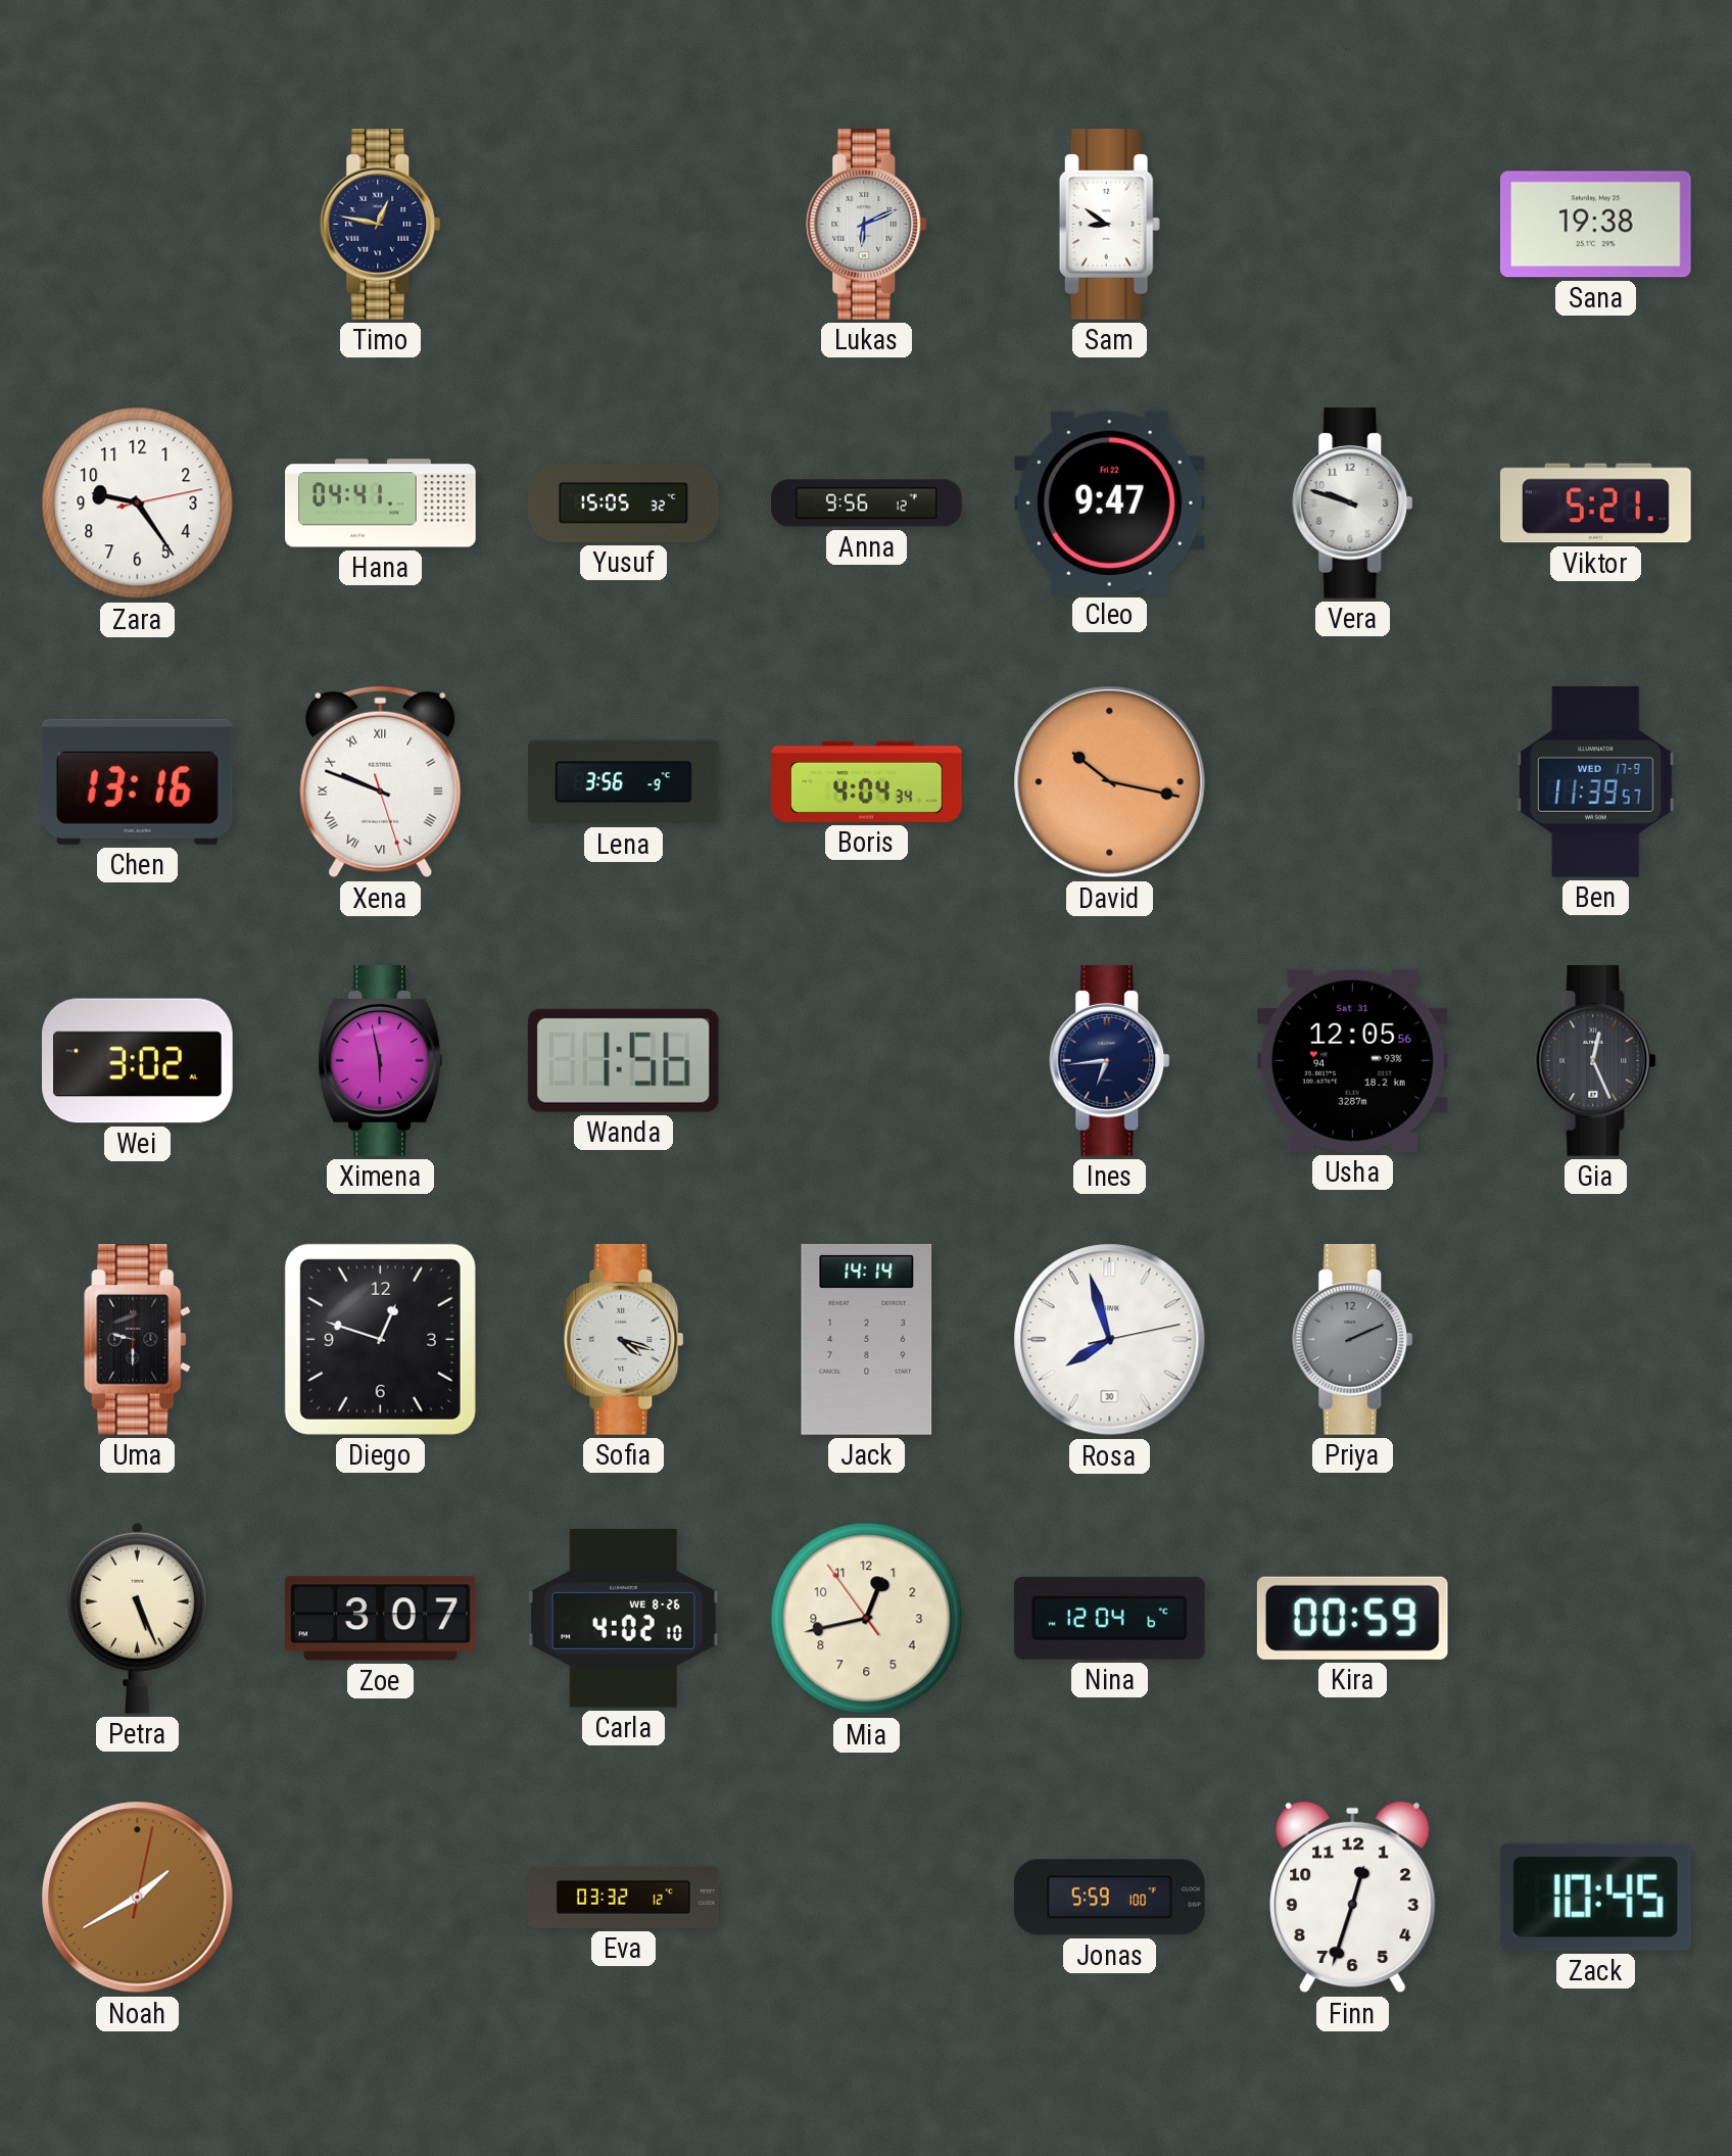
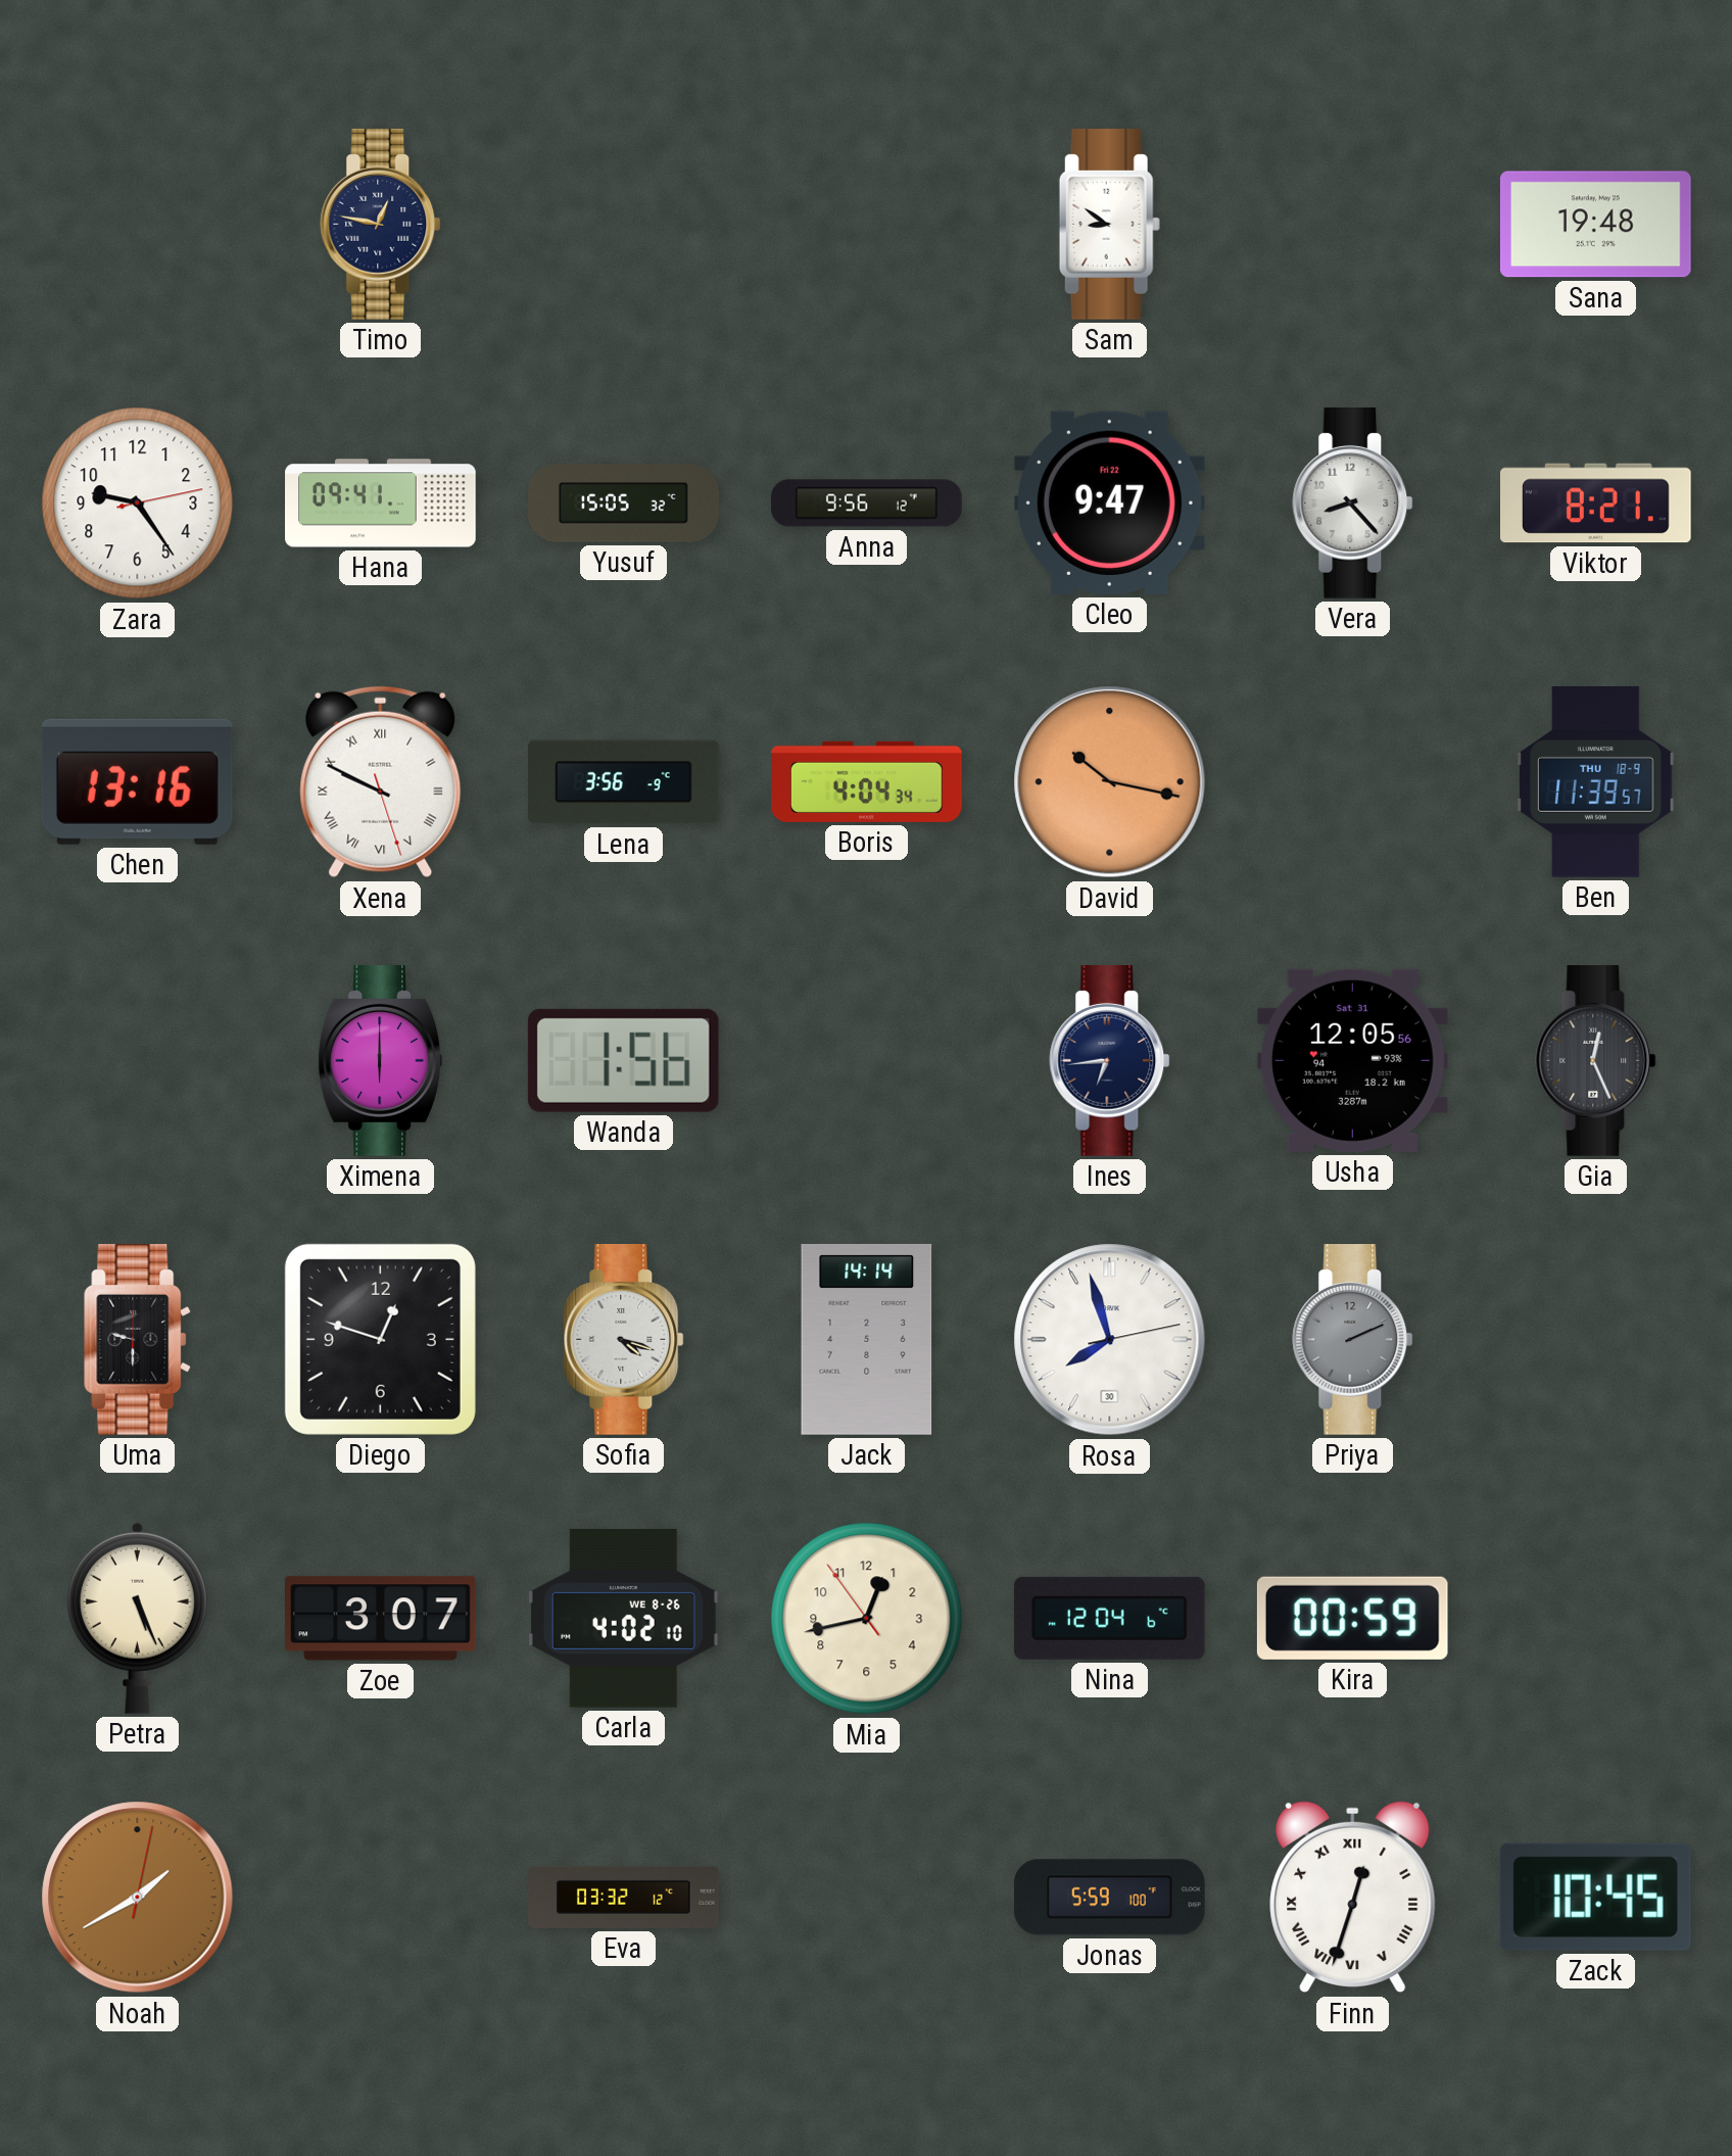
Lukas: 6:11 -> none
Sana: 19:38 -> 19:48
Hana: 04:41 -> 09:41
Vera: 9:48 -> 8:23
Viktor: 5:21 -> 8:21
Xena: 9:48 -> 9:49
Ben date: WED 17-9 -> THU 18-9
Wei: 3:02 -> none
Ximena: 5:58 -> 6:00
Finn numerals: Arabic -> Roman
